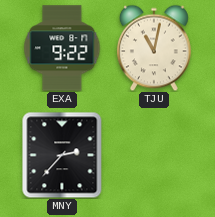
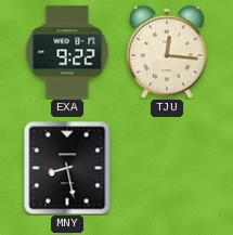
TJU: 11:02 -> 12:16
MNY: 2:37 -> 8:28
